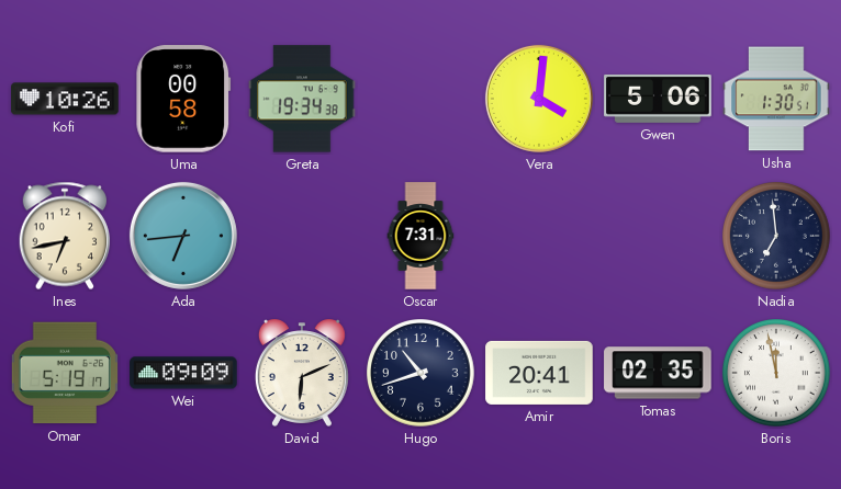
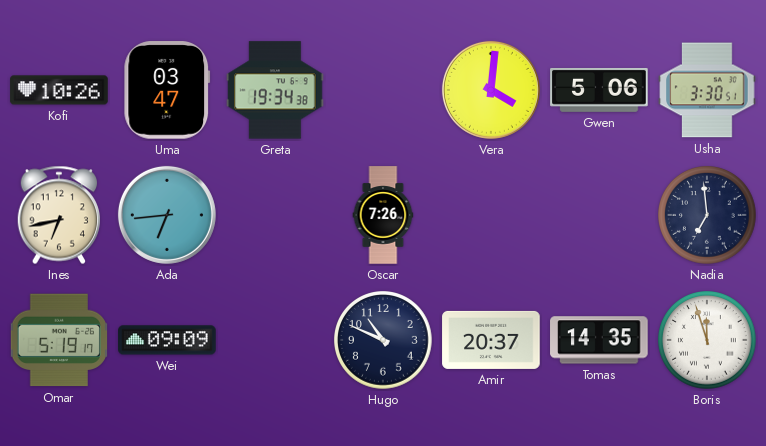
Uma: 00:58 -> 03:47
Usha: 1:30 -> 3:30
Oscar: 7:31 -> 7:26
David: 6:11 -> none
Hugo: 10:42 -> 10:49
Amir: 20:41 -> 20:37
Tomas: 02:35 -> 14:35
Boris: 11:58 -> 11:57
